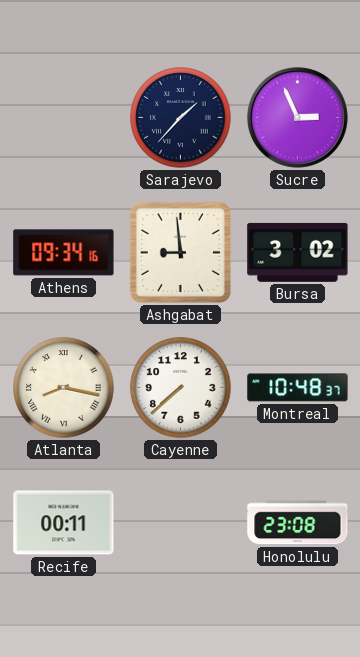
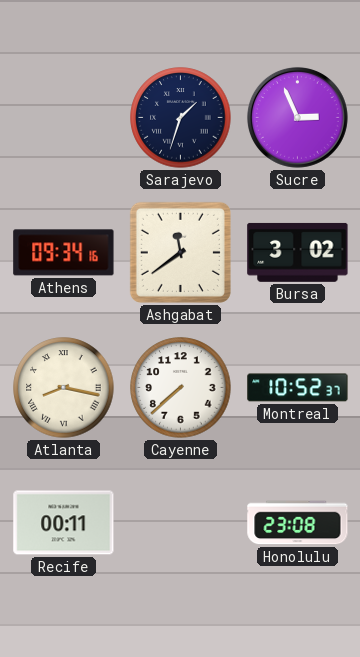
Sarajevo: 1:37 -> 1:33
Ashgabat: 8:59 -> 11:39
Montreal: 10:48 -> 10:52
